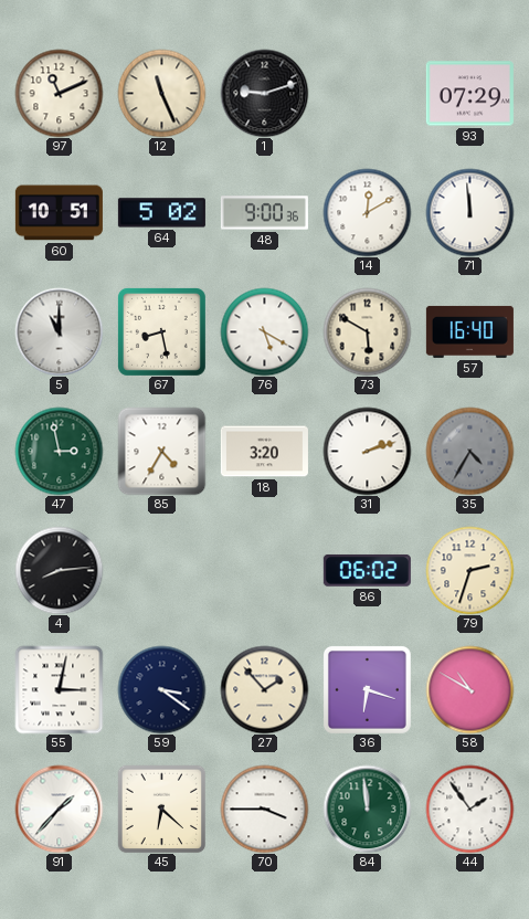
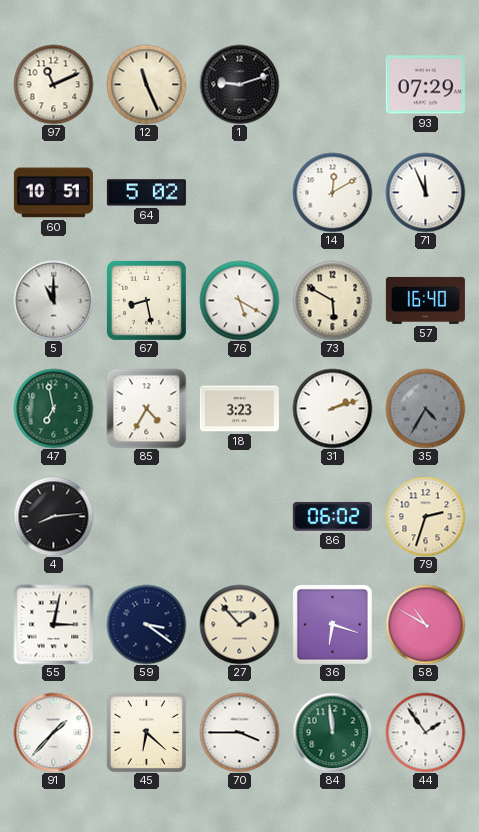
48: 9:00 -> none
71: 11:59 -> 11:56
47: 2:58 -> 6:58
18: 3:20 -> 3:23
